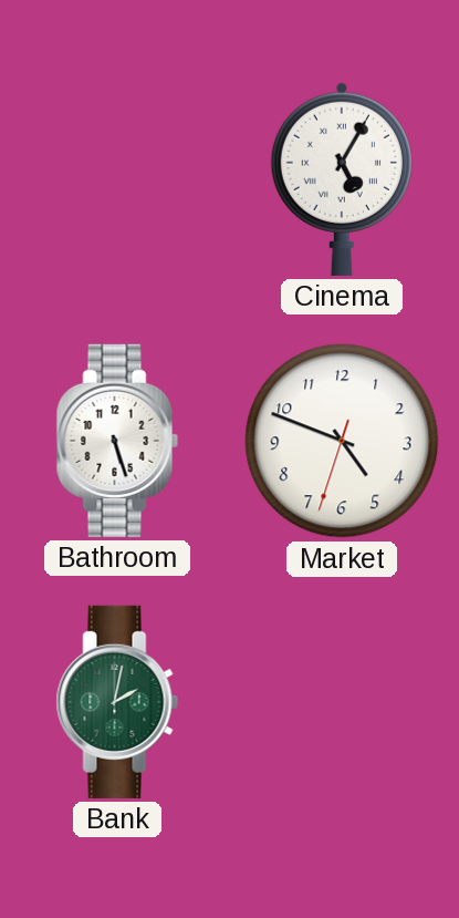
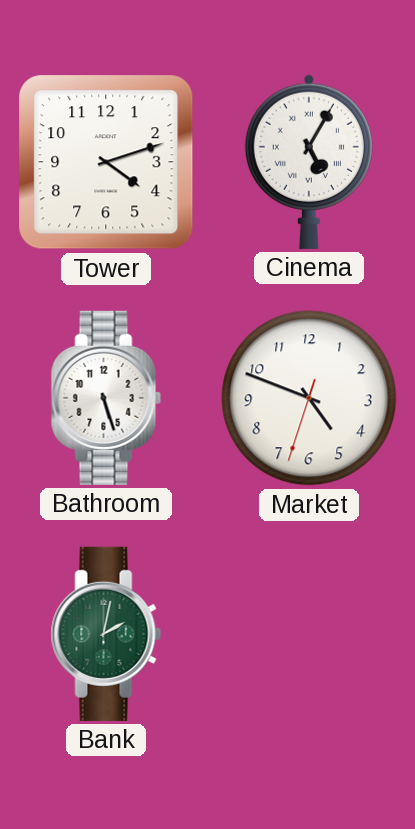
Tower: none -> 4:12
